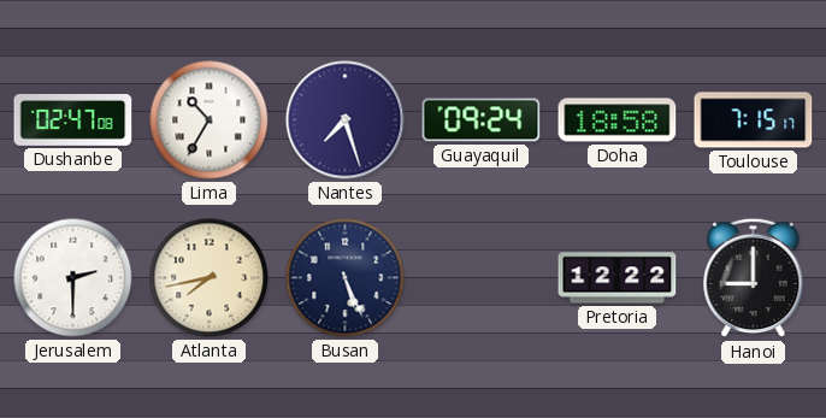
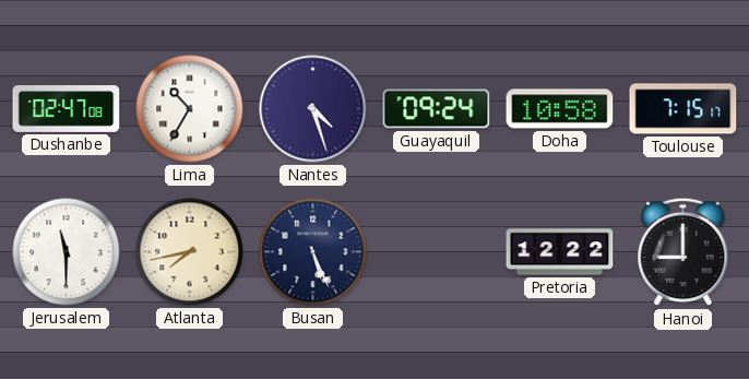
Nantes: 7:27 -> 4:27
Doha: 18:58 -> 10:58
Jerusalem: 2:30 -> 11:30
